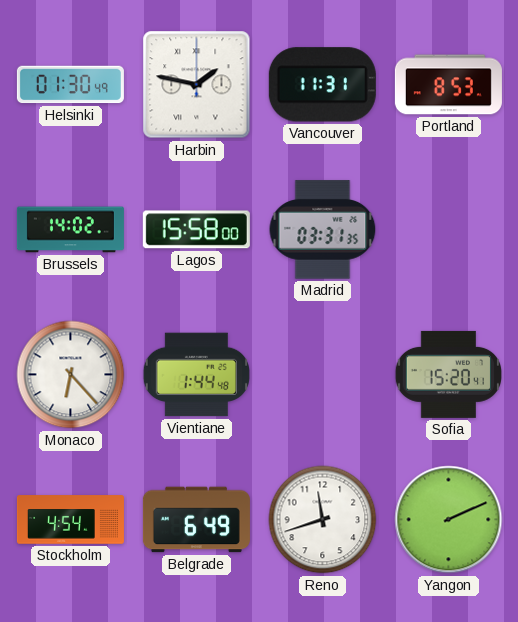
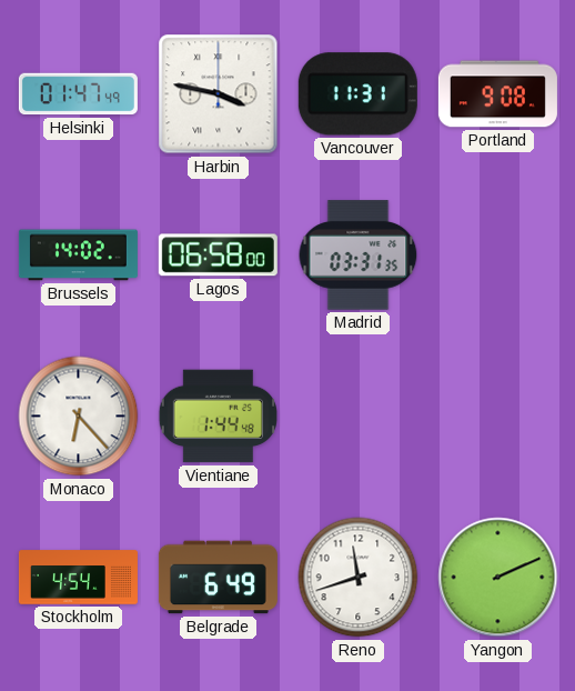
Helsinki: 01:30 -> 01:47
Harbin: 1:47 -> 3:47
Portland: 8:53 -> 9:08
Lagos: 15:58 -> 06:58
Sofia: 15:20 -> none
